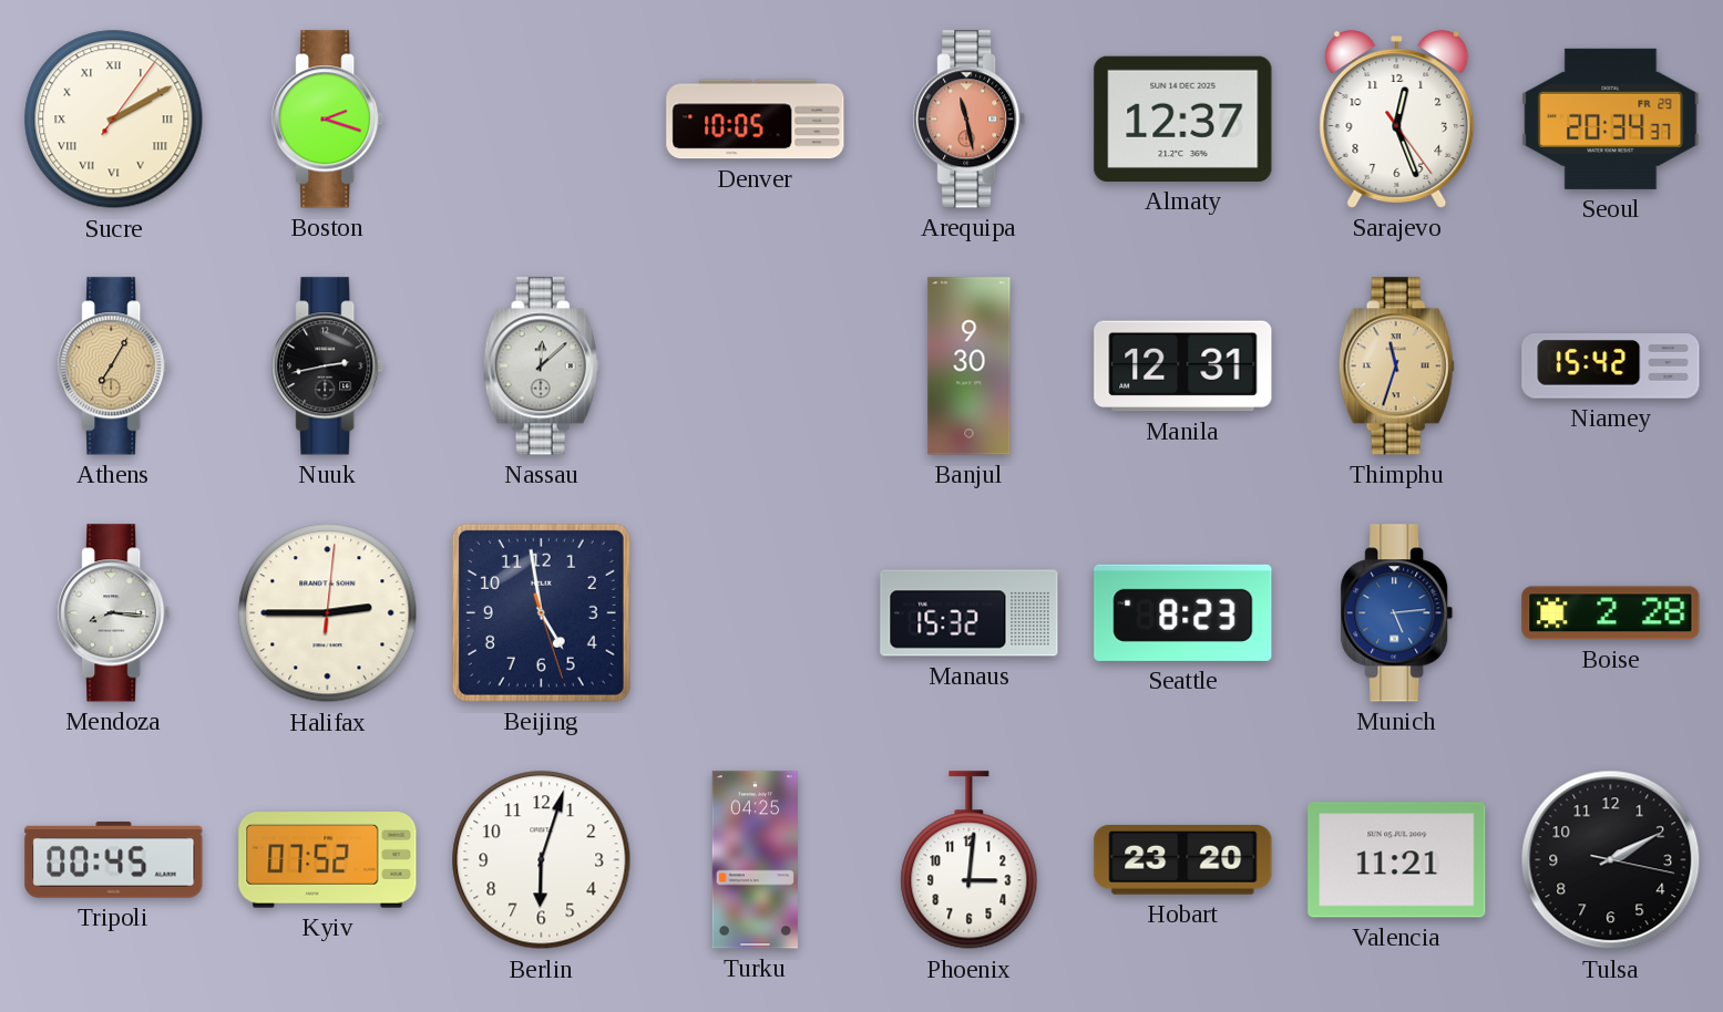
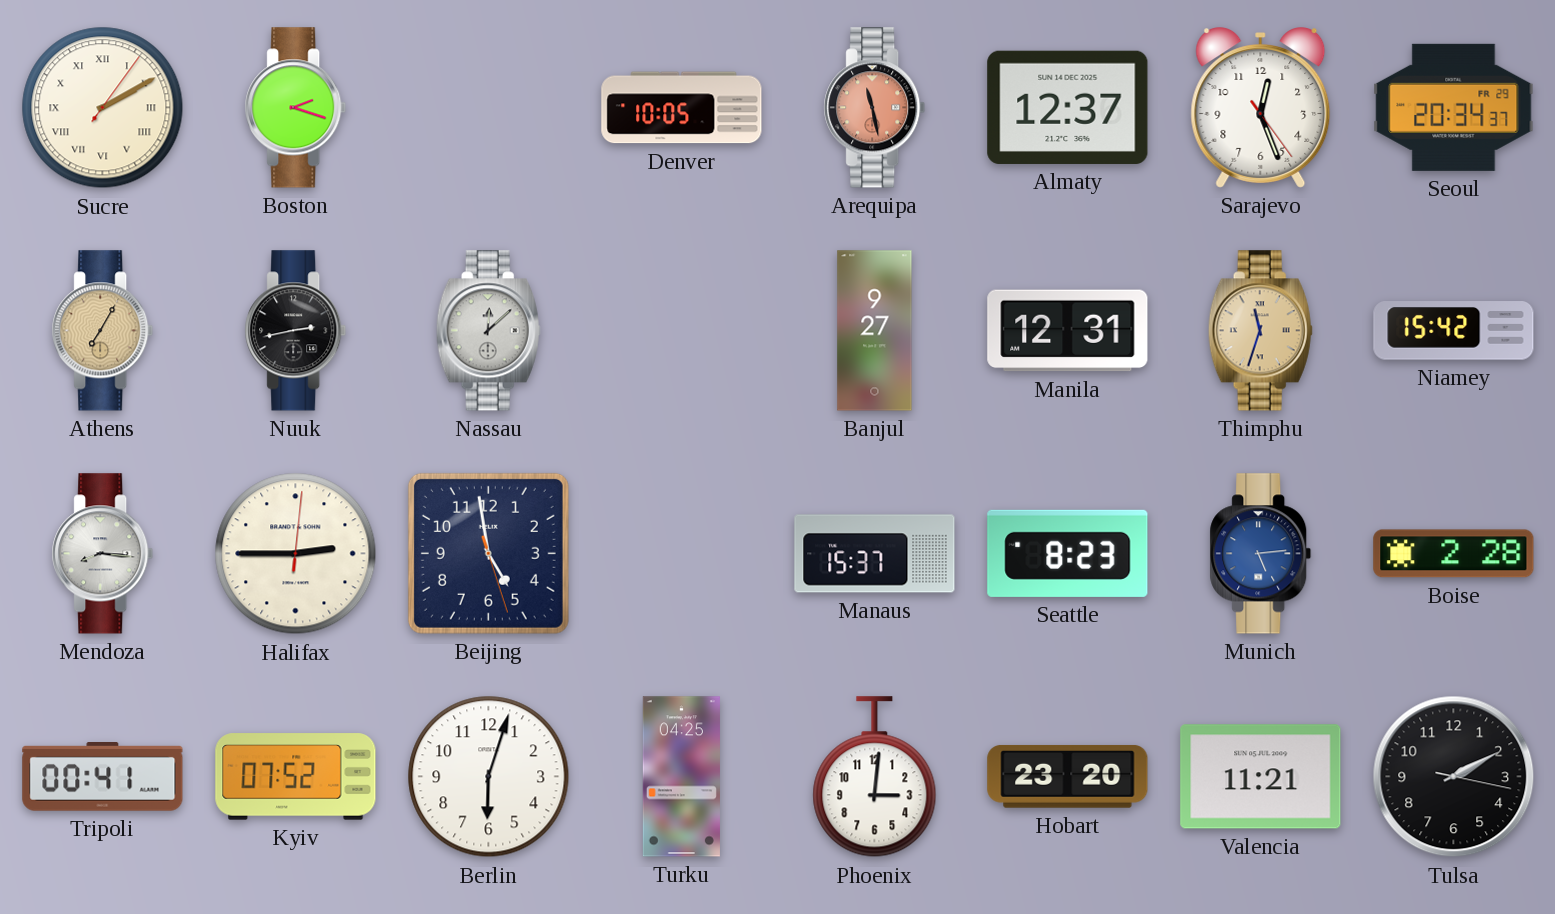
Banjul: 9:30 -> 9:27
Manaus: 15:32 -> 15:37
Tripoli: 00:45 -> 00:41
